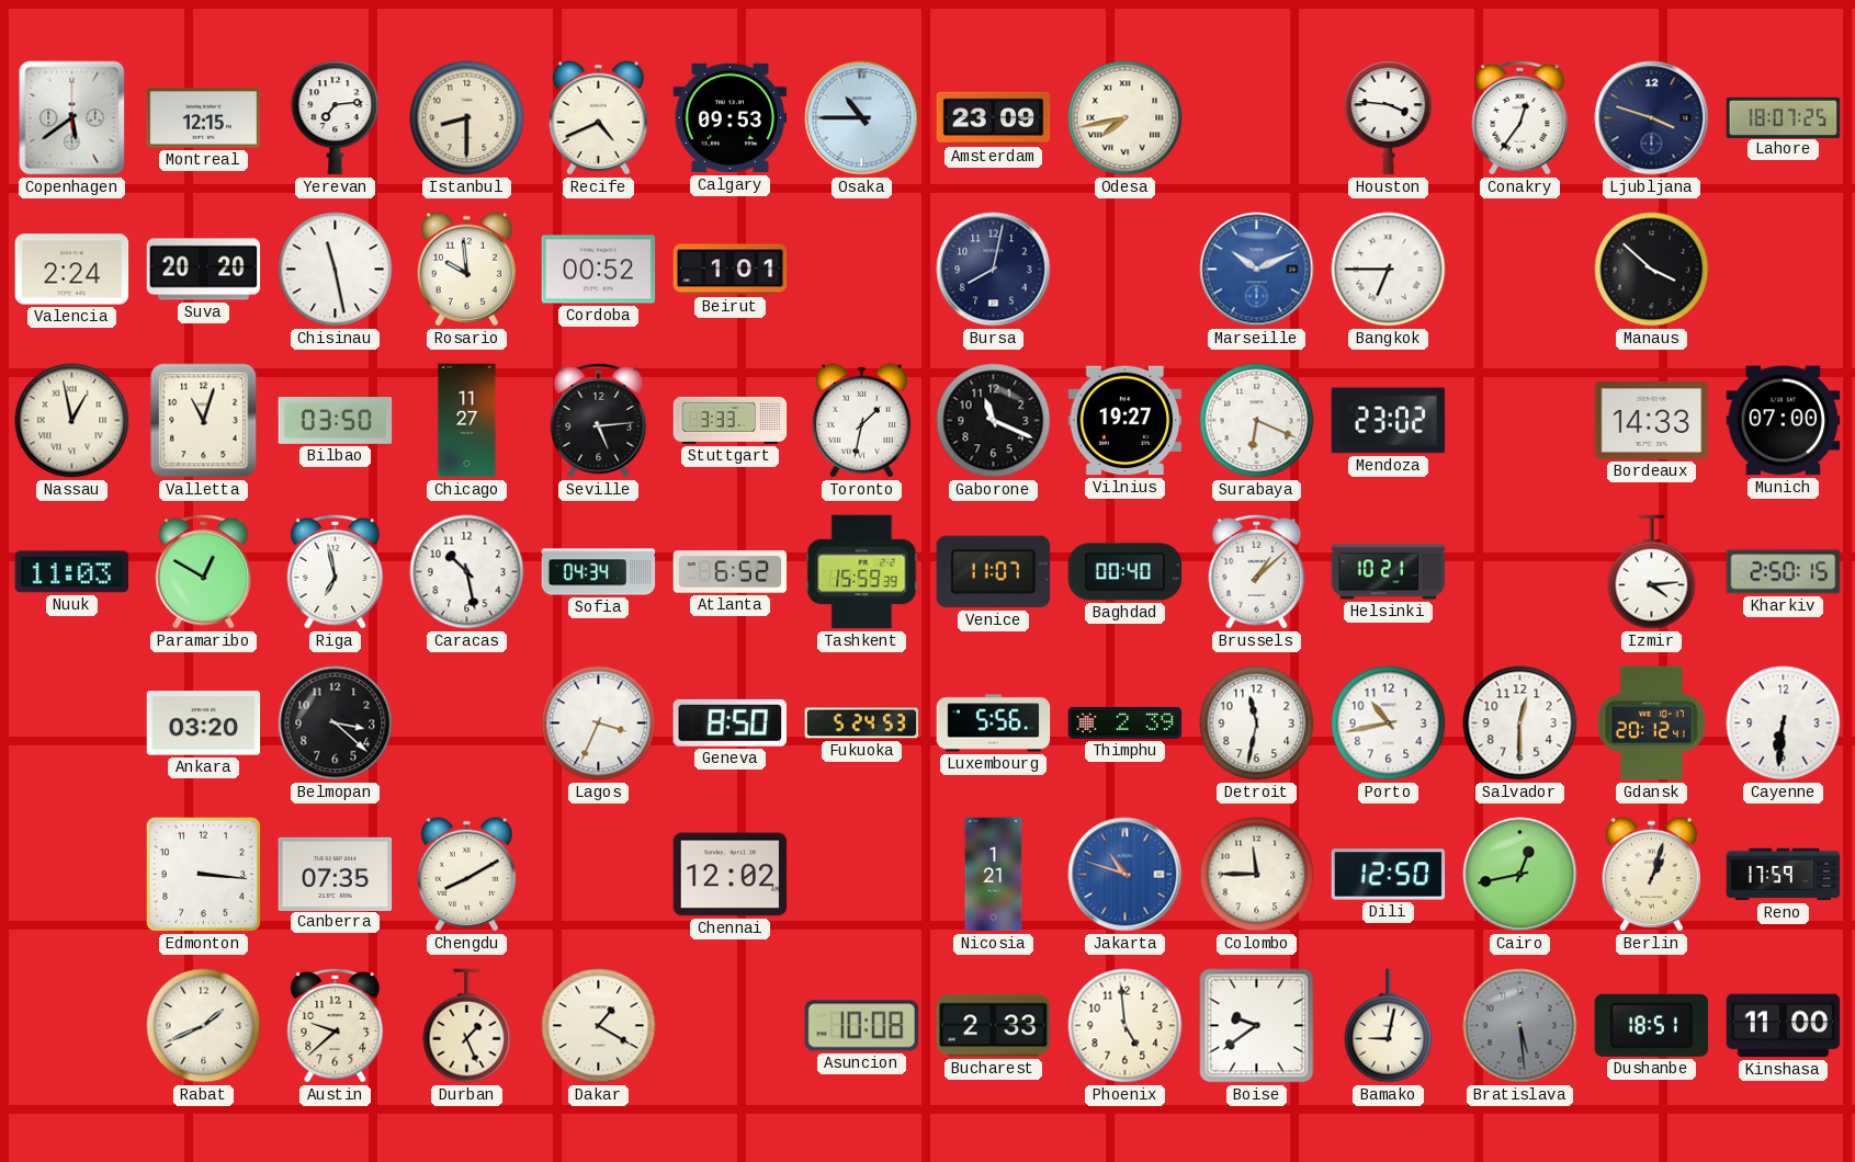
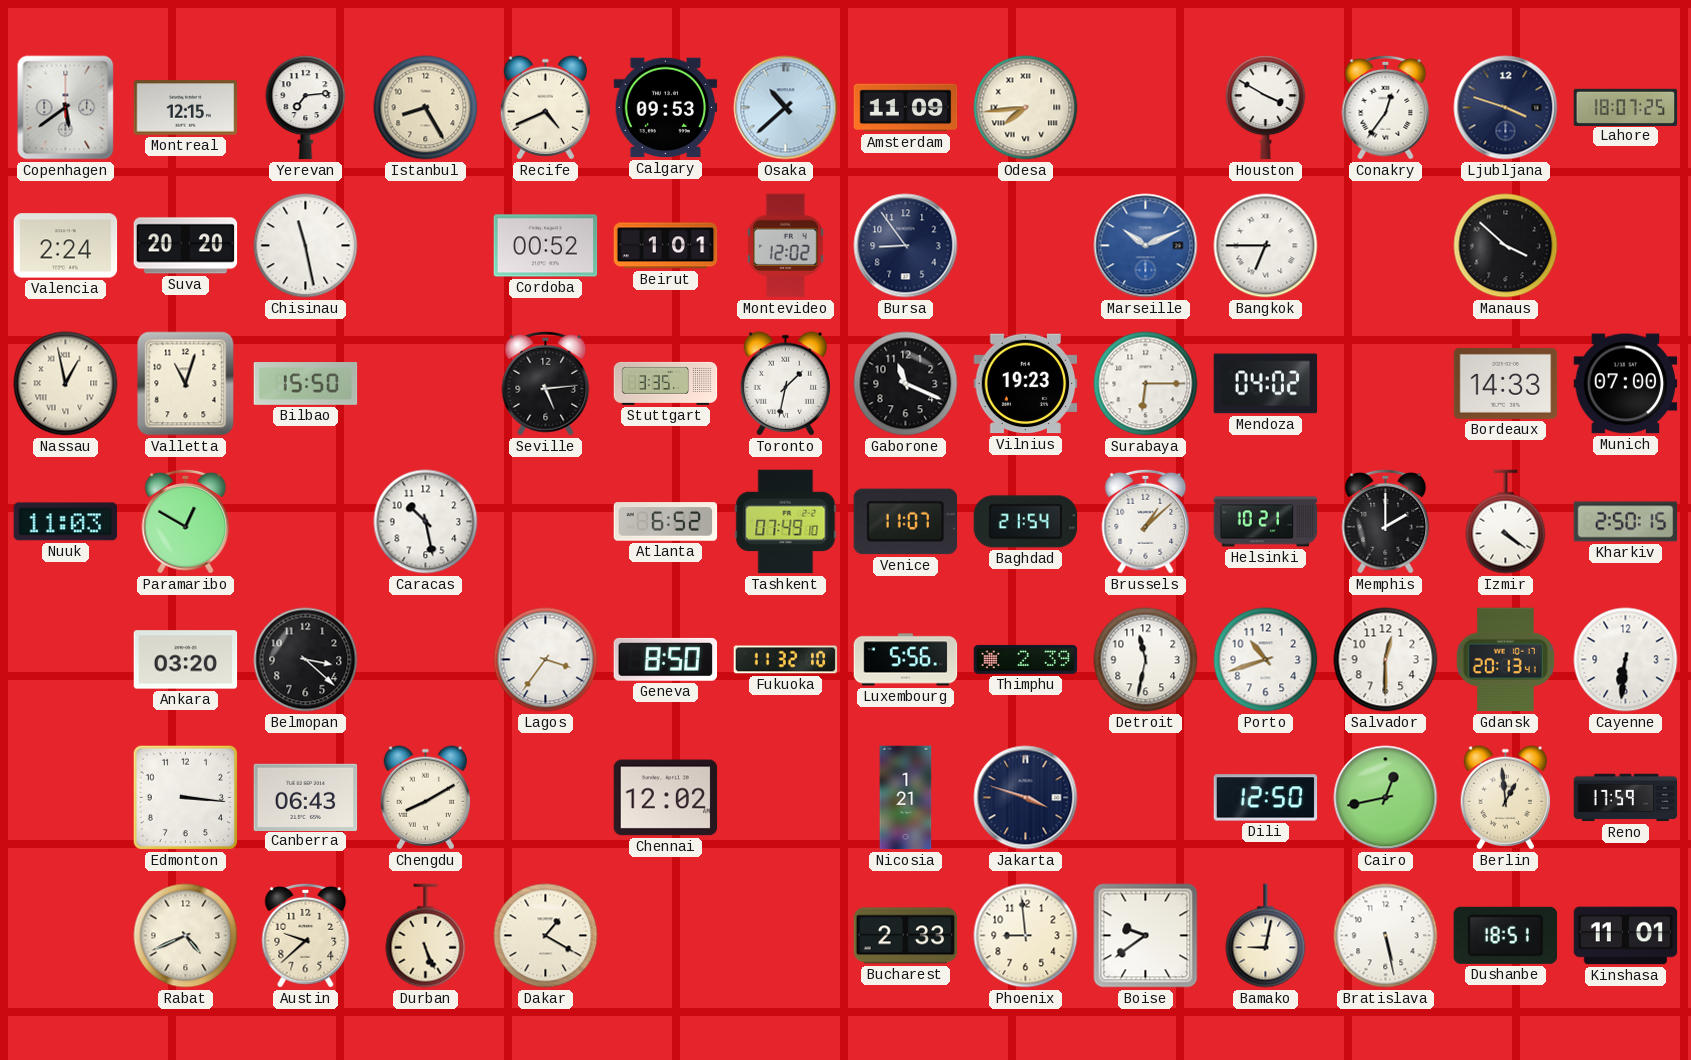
Istanbul: 8:30 -> 8:25
Osaka: 10:45 -> 10:38
Amsterdam: 23:09 -> 11:09
Odesa: 7:43 -> 7:44
Houston: 3:46 -> 3:50
Rosario: 9:59 -> none
Montevideo: none -> 12:02
Bursa: 8:02 -> 8:54
Bilbao: 03:50 -> 15:50
Chicago: 11:27 -> none
Stuttgart: 3:33 -> 3:35
Vilnius: 19:27 -> 19:23
Surabaya: 6:19 -> 6:15
Mendoza: 23:02 -> 04:02
Riga: 6:58 -> none
Sofia: 04:34 -> none
Tashkent: 15:59 -> 07:49
Baghdad: 00:40 -> 21:54
Memphis: none -> 2:00
Izmir: 4:14 -> 4:21
Lagos: 3:34 -> 3:36
Fukuoka: 5:24 -> 11:32
Porto: 10:43 -> 10:42
Gdansk: 20:12 -> 20:13
Canberra: 07:35 -> 06:43
Jakarta: 10:48 -> 3:48
Jakarta dial: blue -> navy
Colombo: 11:45 -> none
Berlin: 1:03 -> 12:59
Rabat: 1:41 -> 4:41
Durban: 1:26 -> 5:26
Asuncion: 10:08 -> none
Phoenix: 4:59 -> 8:59
Bratislava: 5:29 -> 5:28
Bratislava dial: grey -> white
Kinshasa: 11:00 -> 11:01
